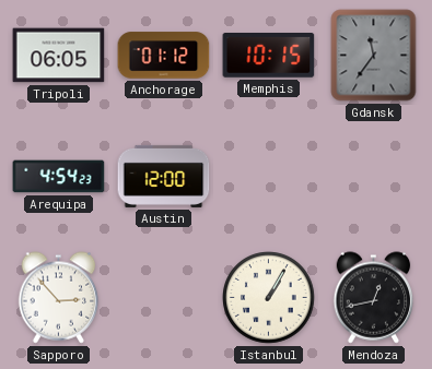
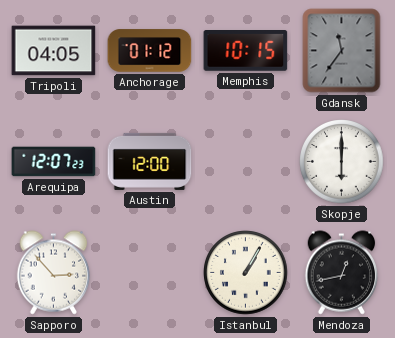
Tripoli: 06:05 -> 04:05
Arequipa: 4:54 -> 12:07
Skopje: none -> 6:00
